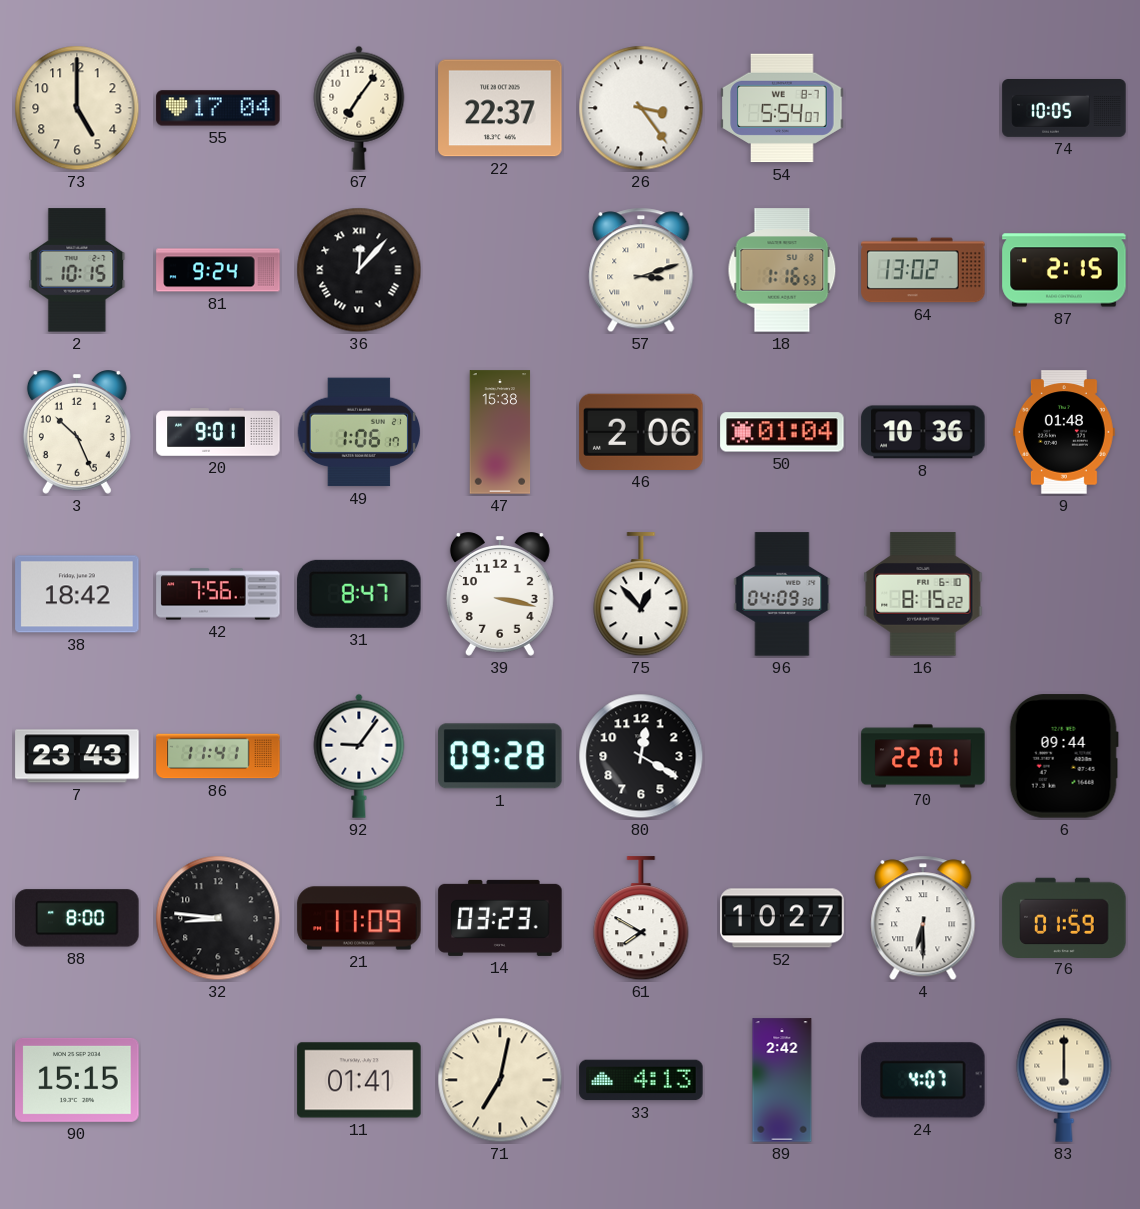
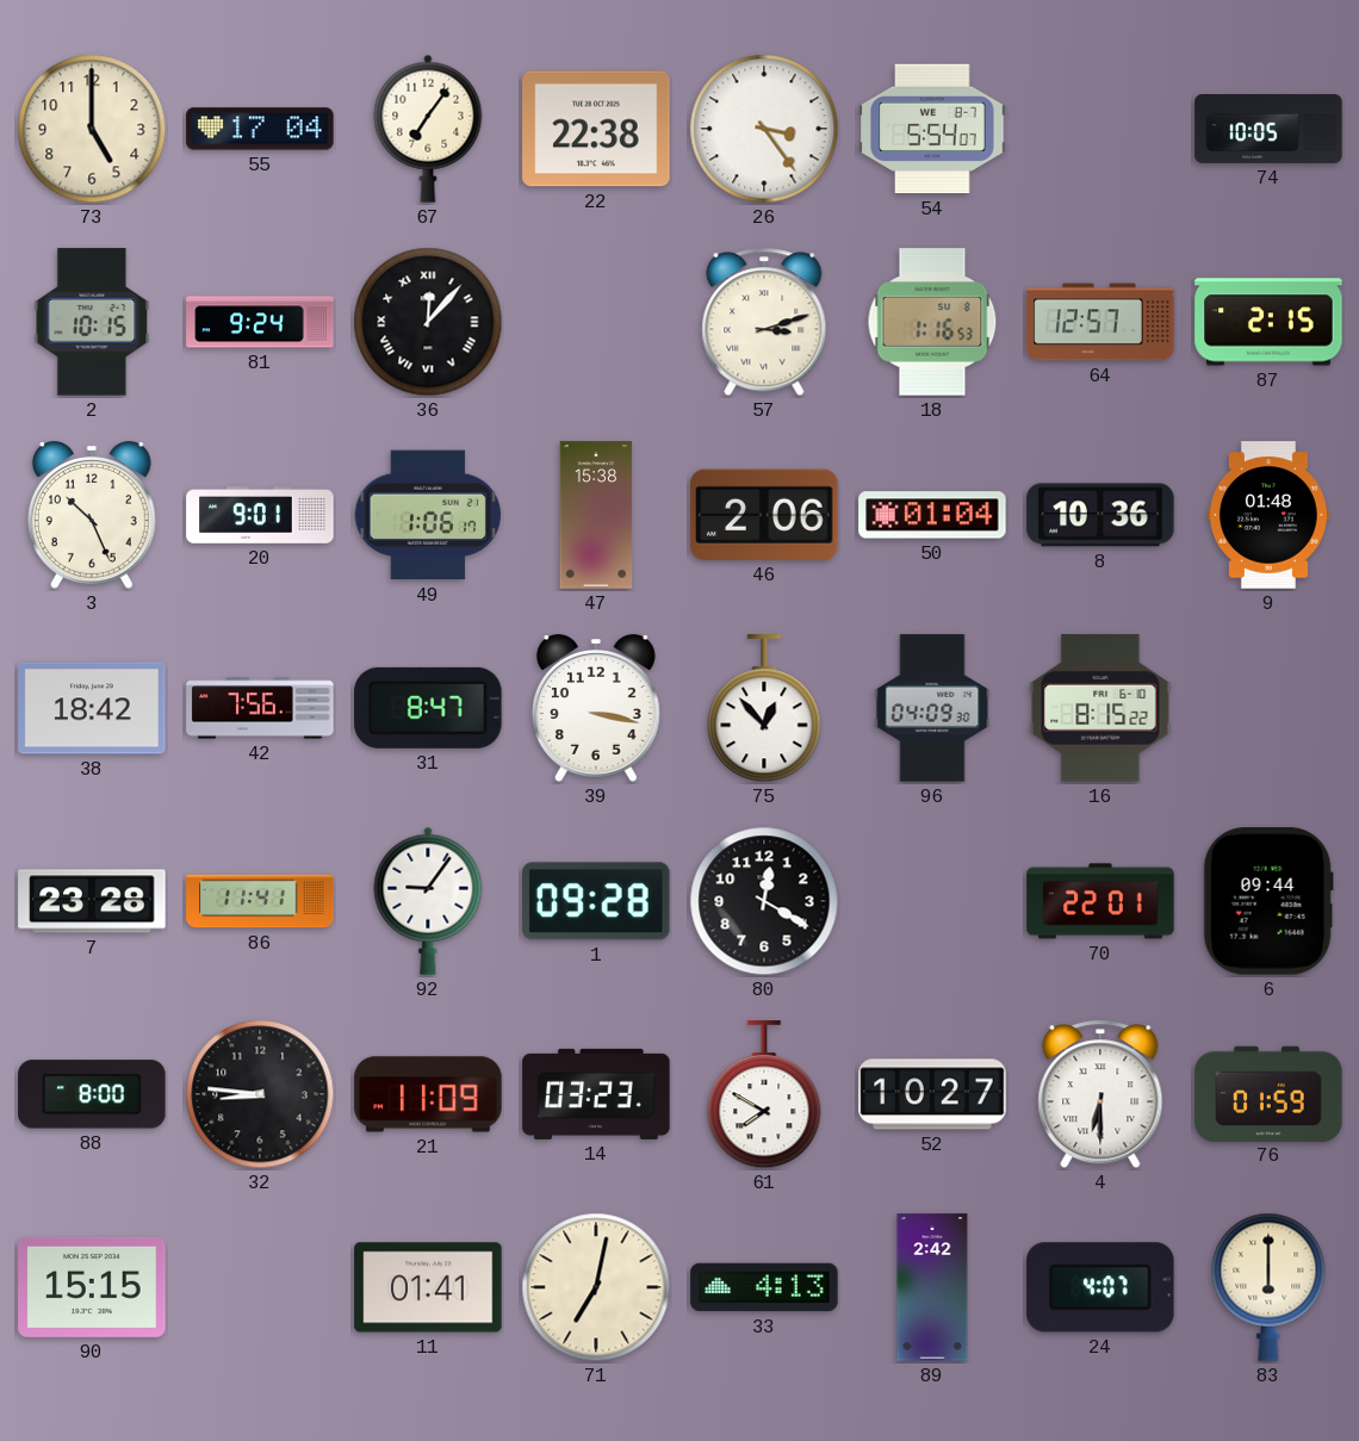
22: 22:37 -> 22:38
64: 13:02 -> 12:57
7: 23:43 -> 23:28
